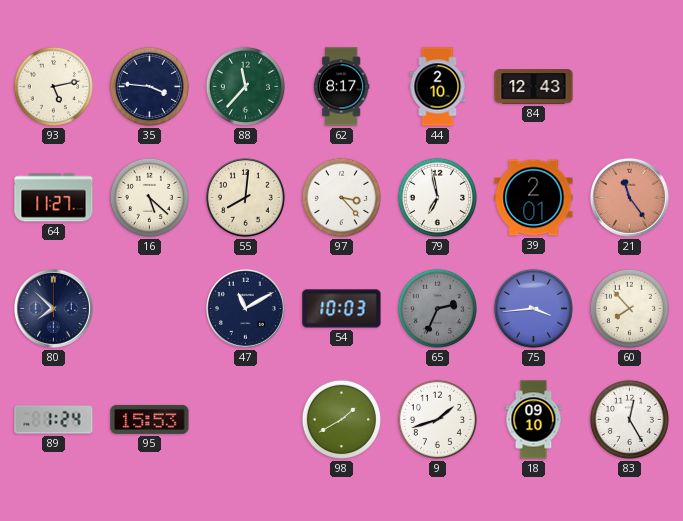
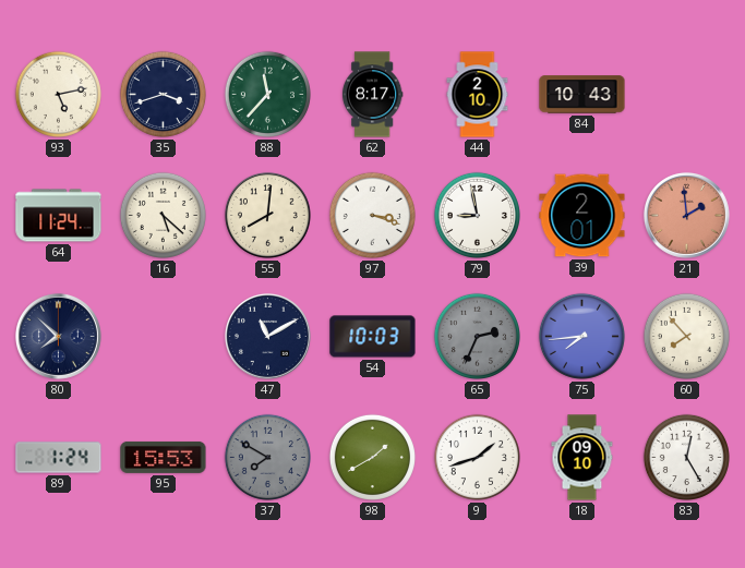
35: 3:46 -> 3:42
84: 12:43 -> 10:43
64: 11:27 -> 11:24
97: 3:23 -> 3:18
79: 6:58 -> 8:58
21: 11:24 -> 1:59
75: 3:44 -> 7:44
37: none -> 7:50
